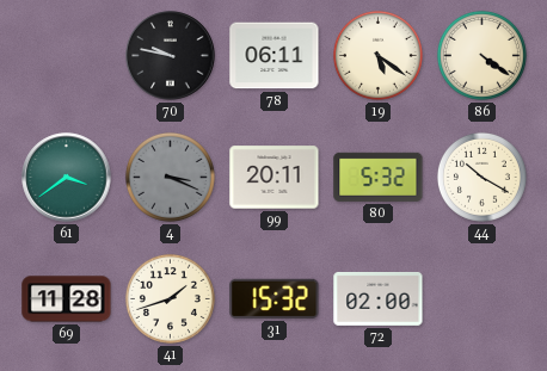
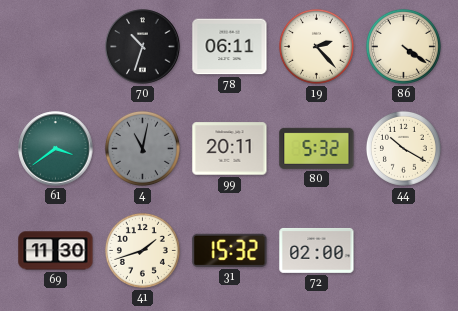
70: 9:47 -> 10:33
19: 5:21 -> 2:23
4: 3:19 -> 11:02
69: 11:28 -> 11:30
